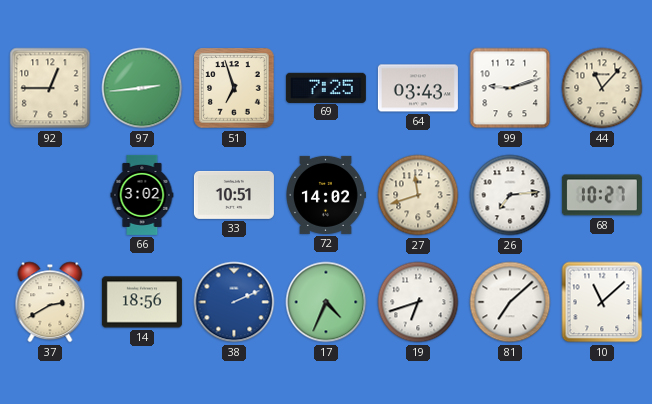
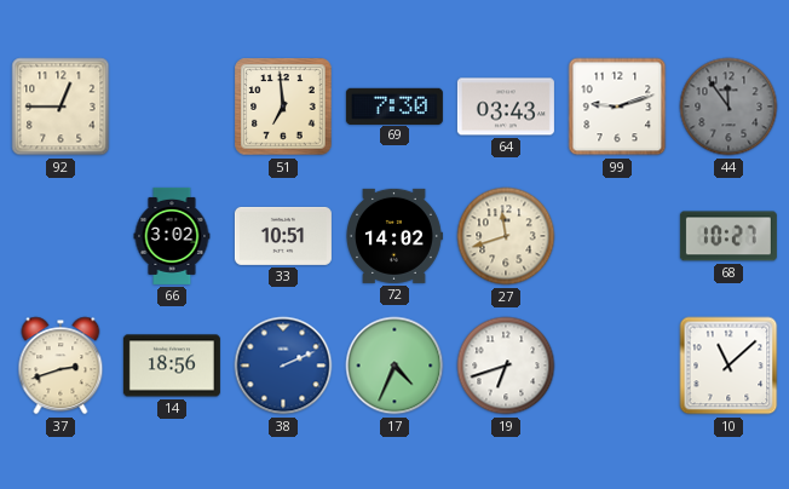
97: 2:44 -> none
51: 6:57 -> 6:59
69: 7:25 -> 7:30
44: 11:07 -> 11:54
44 dial: cream -> grey
26: 7:14 -> none
37: 2:40 -> 2:42
81: 7:08 -> none
